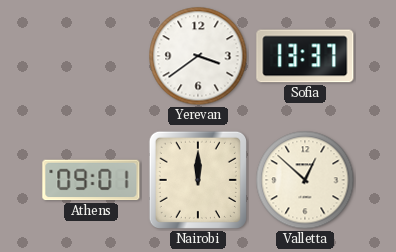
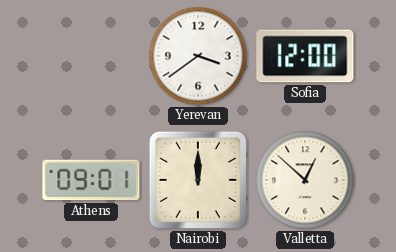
Sofia: 13:37 -> 12:00
